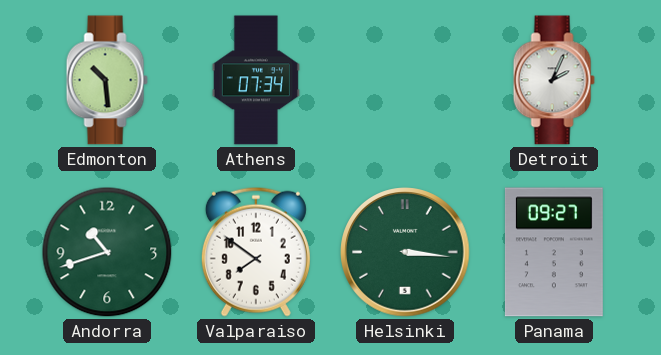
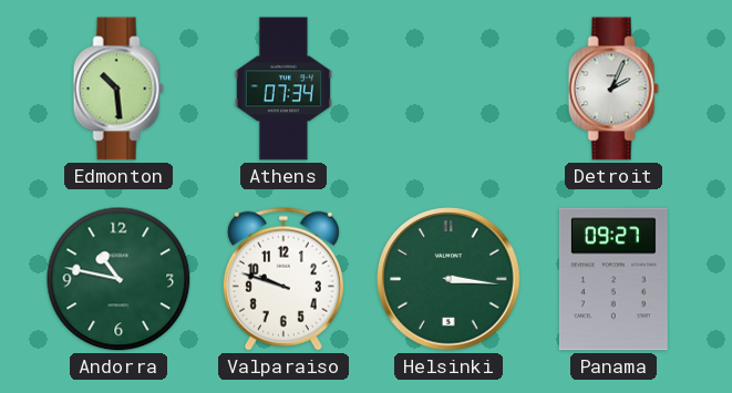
Andorra: 10:42 -> 10:47
Valparaiso: 7:51 -> 9:48
